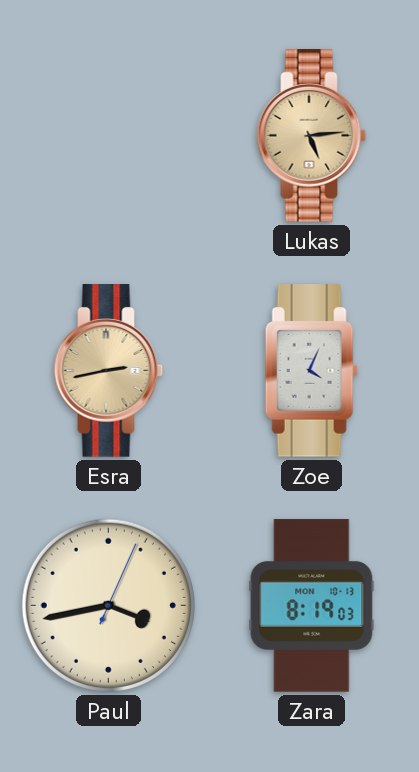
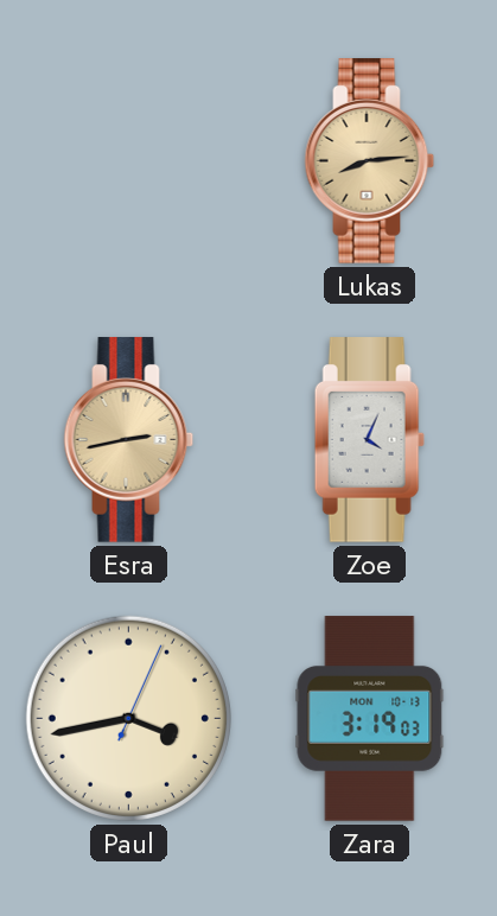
Lukas: 5:14 -> 8:14
Zara: 8:19 -> 3:19
